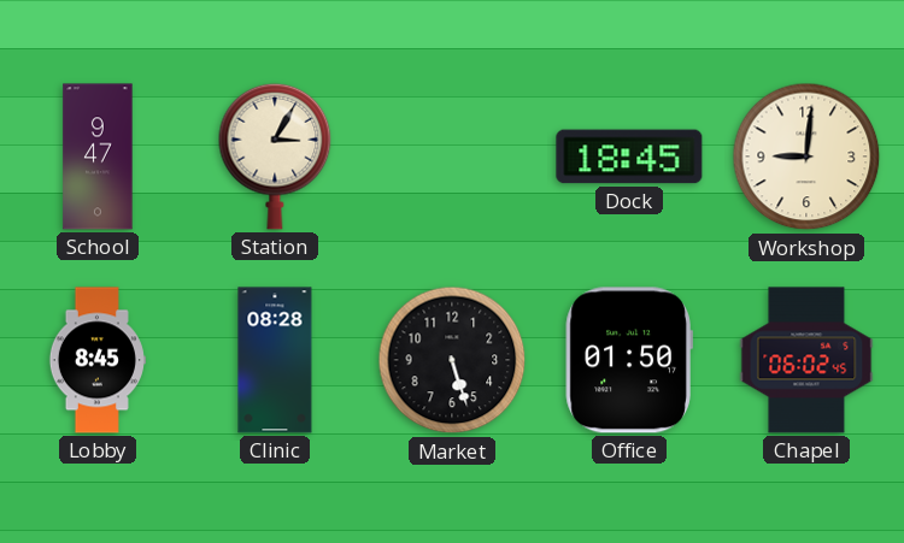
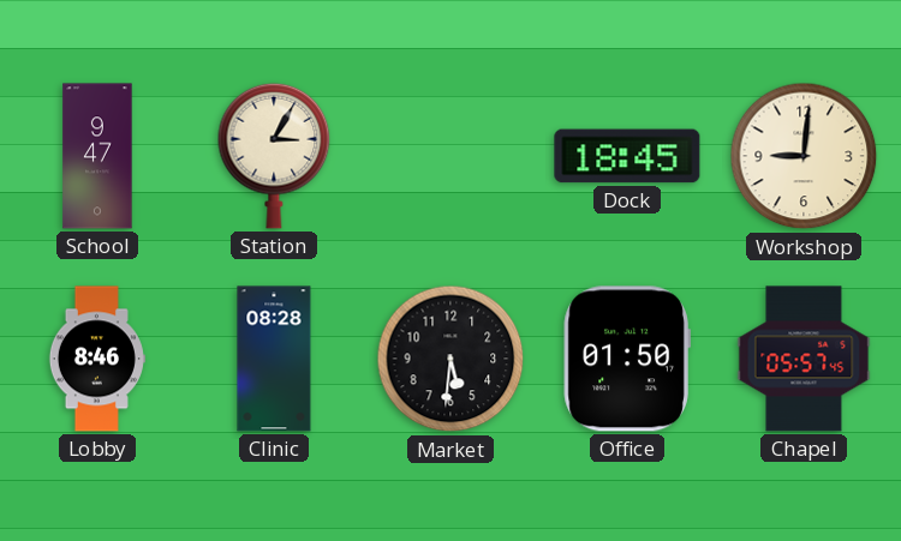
Lobby: 8:45 -> 8:46
Market: 5:27 -> 5:31
Chapel: 06:02 -> 05:57
